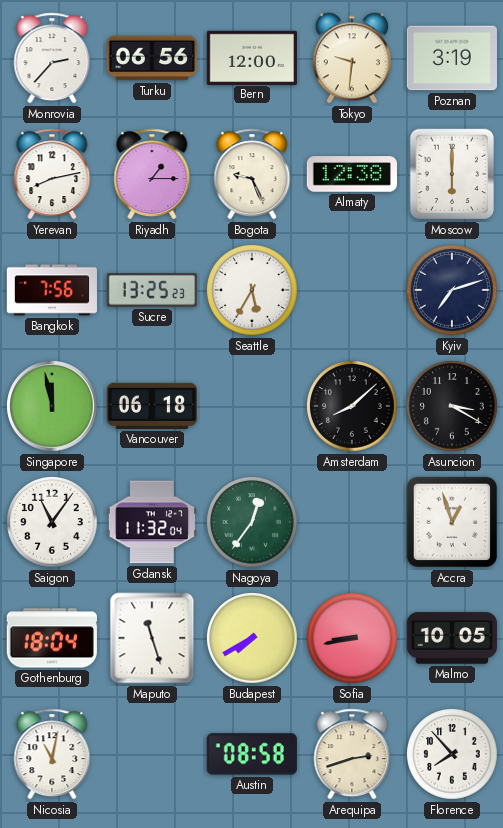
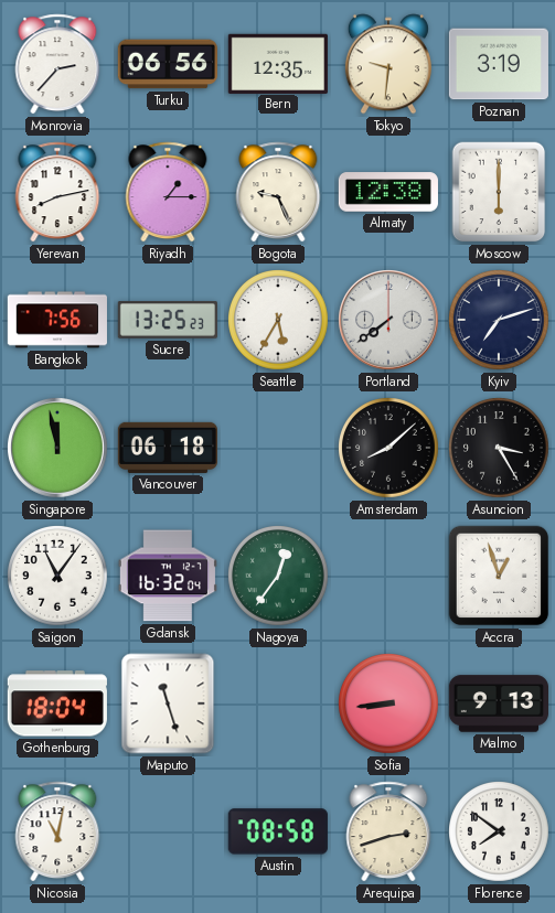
Bern: 12:00 -> 12:35
Portland: none -> 7:39
Asuncion: 3:20 -> 3:25
Gdansk: 11:32 -> 16:32
Budapest: 7:40 -> none
Sofia: 8:43 -> 8:44
Malmo: 10:05 -> 9:13
Florence: 7:53 -> 7:51
